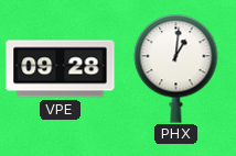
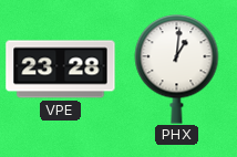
VPE: 09:28 -> 23:28
